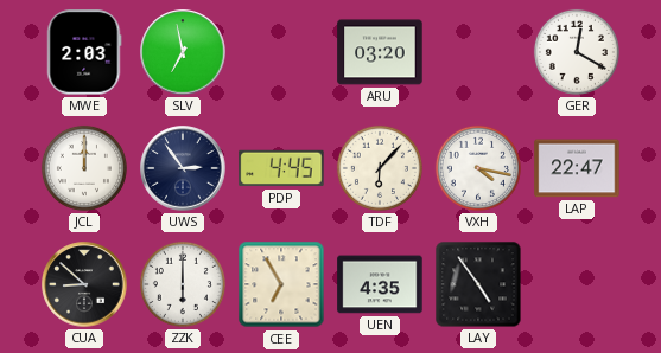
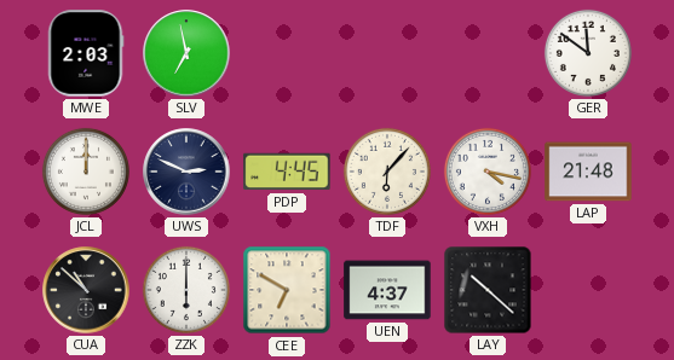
ARU: 03:20 -> none
GER: 12:20 -> 11:51
UWS: 2:54 -> 2:49
LAP: 22:47 -> 21:48
CUA: 8:52 -> 10:52
CEE: 6:55 -> 6:50
UEN: 4:35 -> 4:37
LAY: 4:54 -> 10:22
